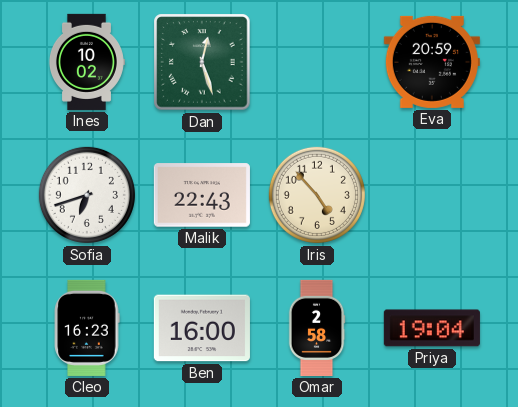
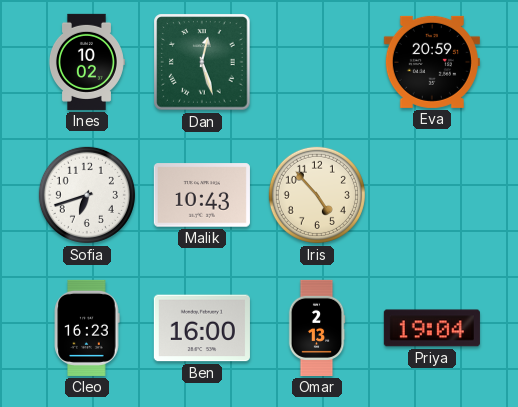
Malik: 22:43 -> 10:43
Omar: 2:58 -> 2:13
